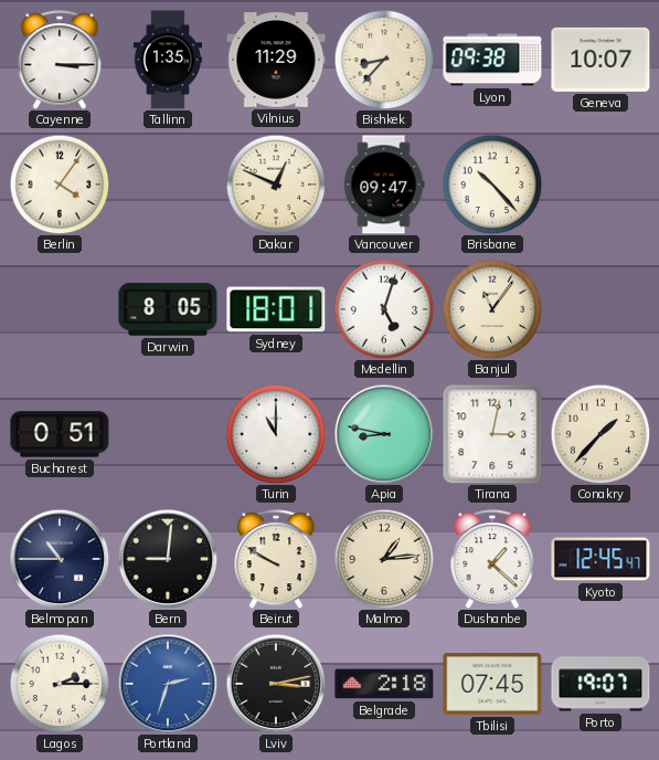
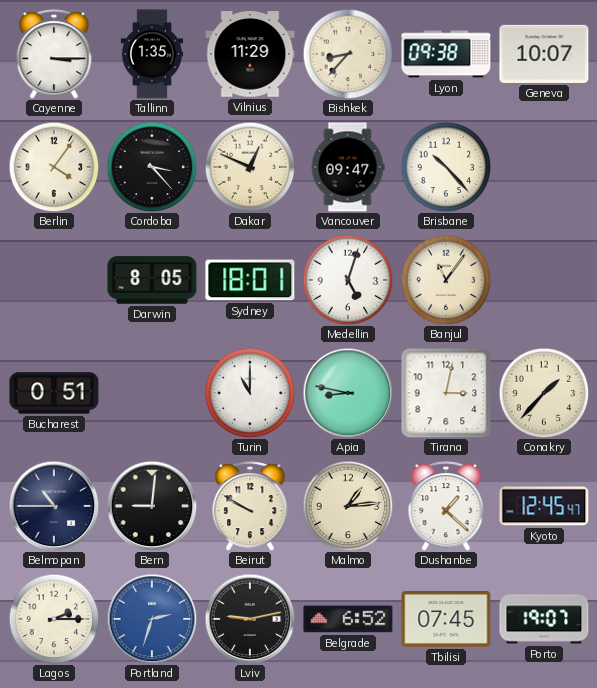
Cordoba: none -> 3:23
Lviv: 3:13 -> 9:13
Belgrade: 2:18 -> 6:52
